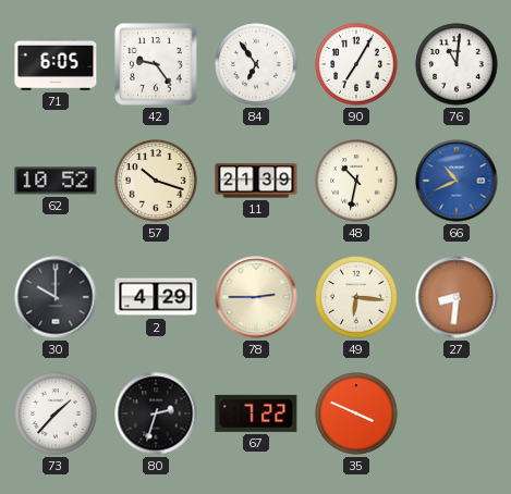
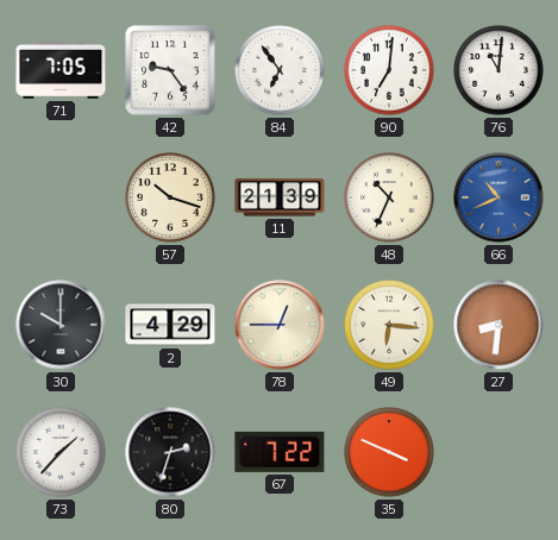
71: 6:05 -> 7:05
90: 7:05 -> 7:01
62: 10:52 -> none
48: 10:32 -> 10:34
78: 2:45 -> 12:45
